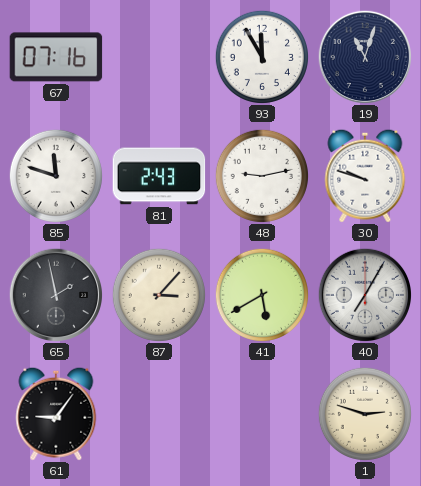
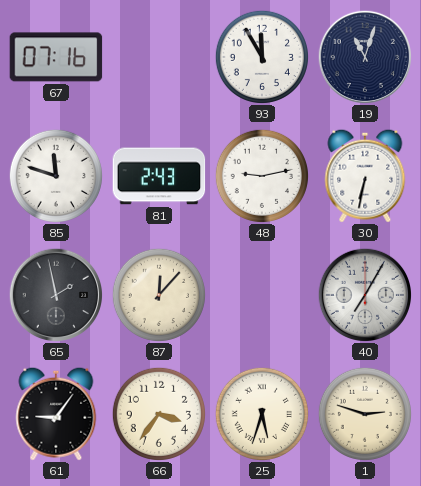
30: 9:48 -> 6:32
87: 3:07 -> 12:07
41: 5:40 -> none
66: none -> 3:36
25: none -> 5:33
